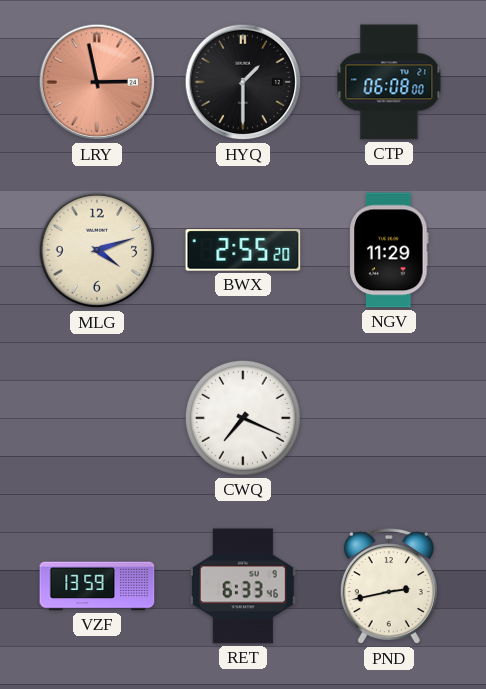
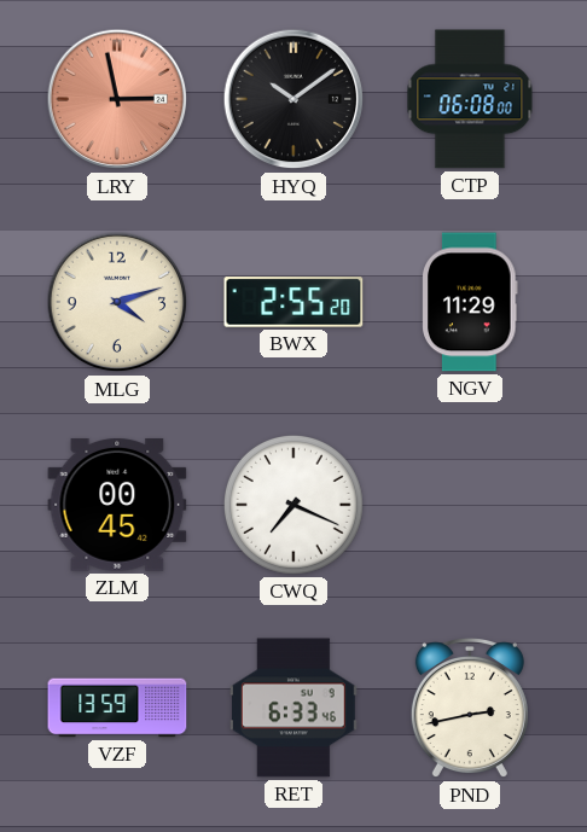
HYQ: 1:30 -> 10:09
ZLM: none -> 00:45
